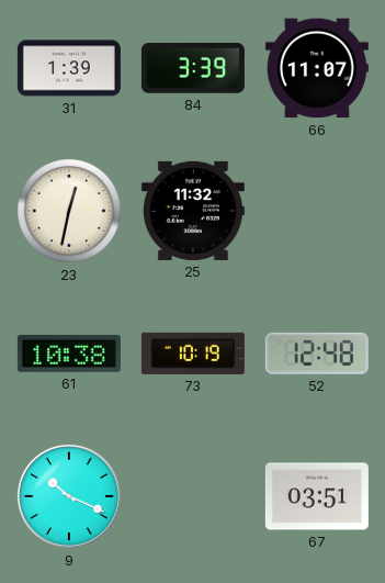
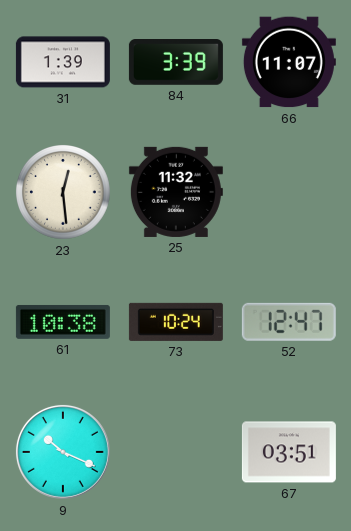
23: 12:32 -> 12:29
73: 10:19 -> 10:24
52: 12:48 -> 12:47
